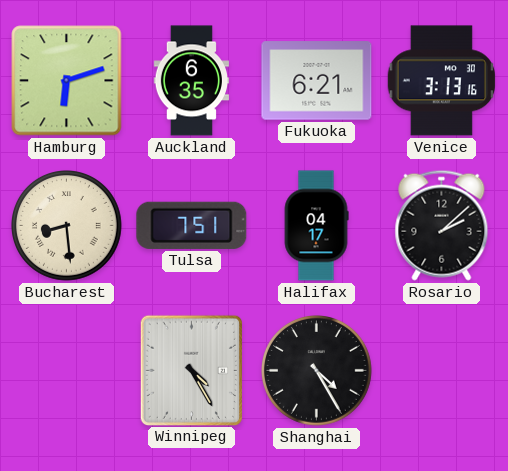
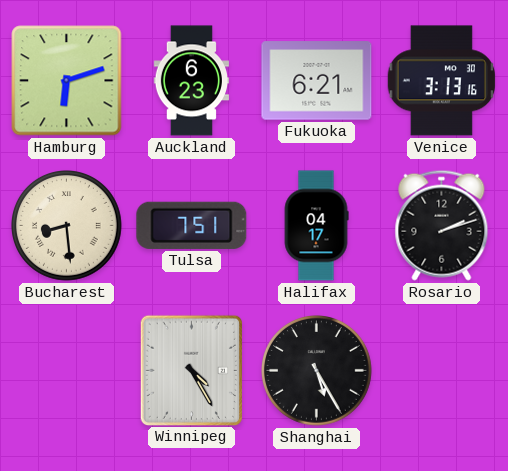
Auckland: 6:35 -> 6:23
Rosario: 2:08 -> 2:12
Shanghai: 4:25 -> 5:25
